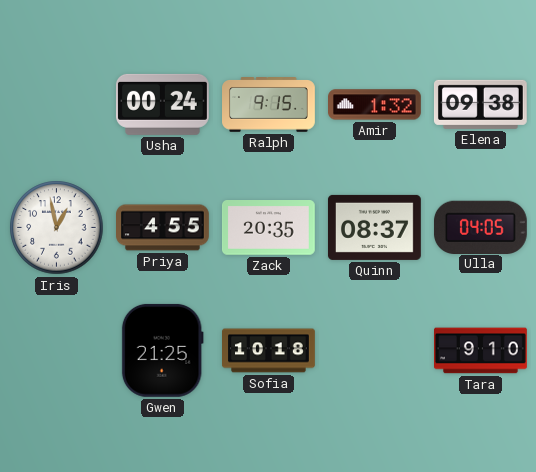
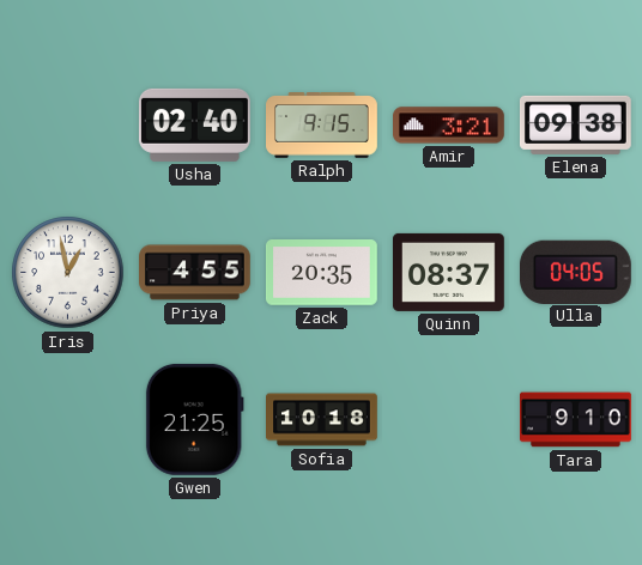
Usha: 00:24 -> 02:40
Amir: 1:32 -> 3:21
